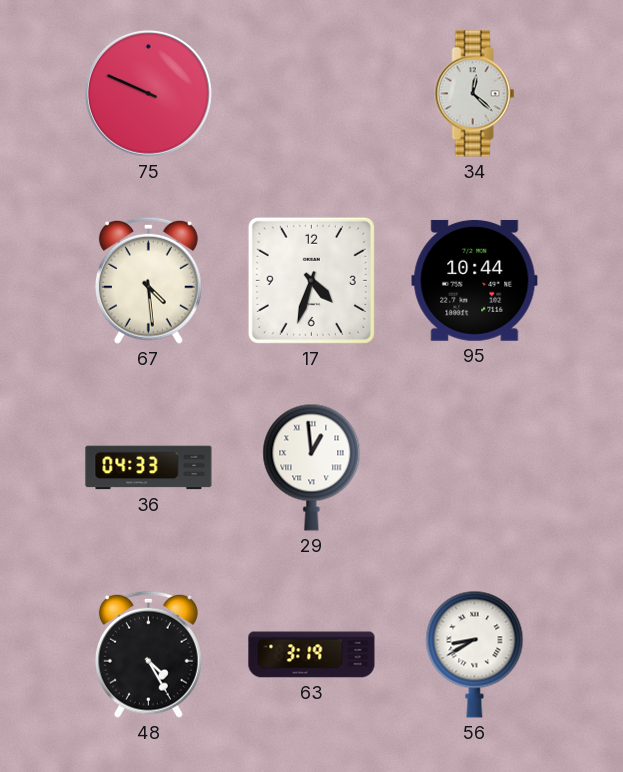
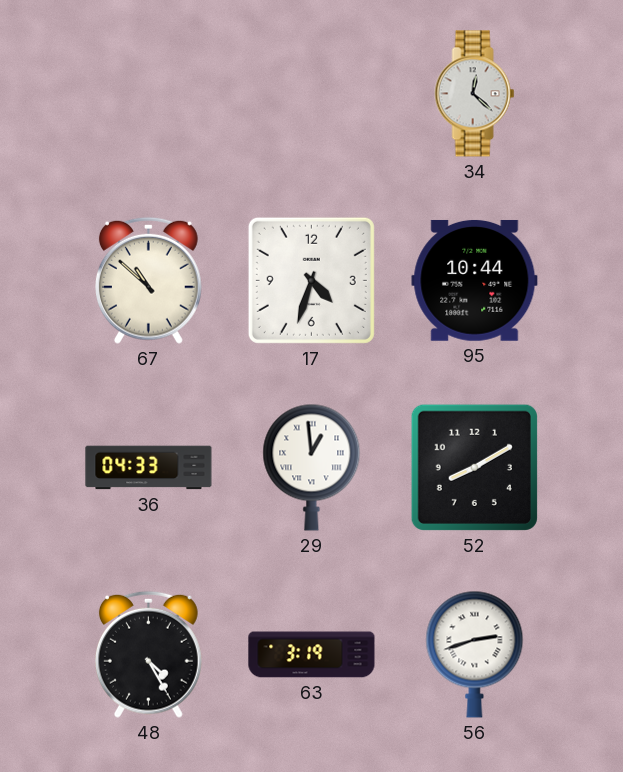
75: 9:49 -> none
67: 4:29 -> 10:52
52: none -> 8:10
56: 8:40 -> 2:42
